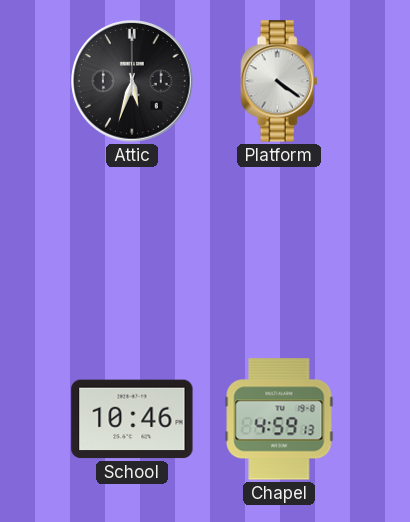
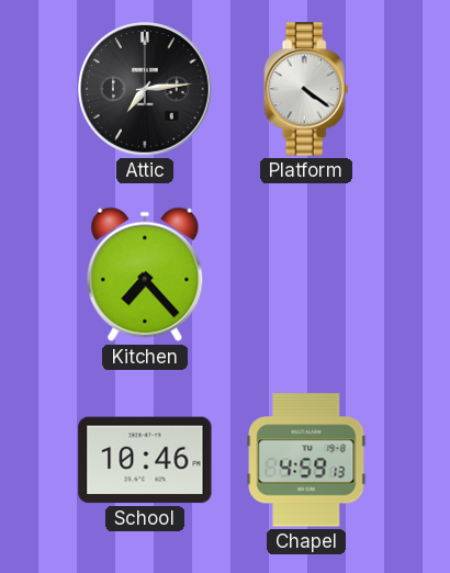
Attic: 5:33 -> 7:14
Kitchen: none -> 7:23
